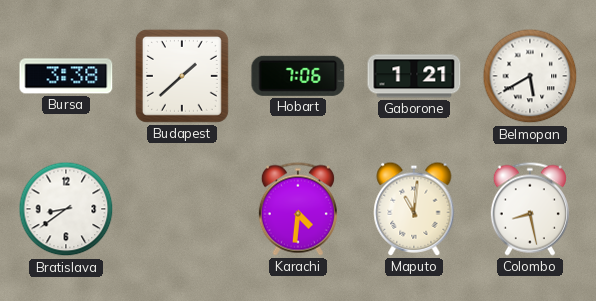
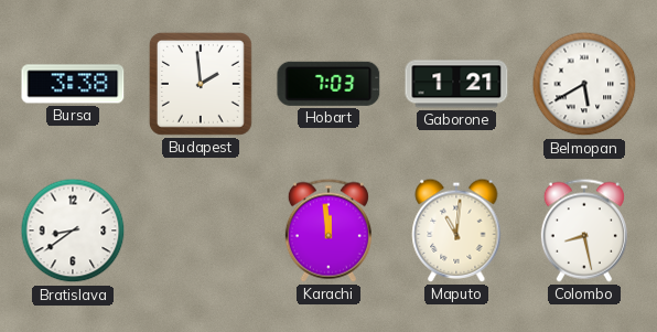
Budapest: 1:38 -> 1:59
Hobart: 7:06 -> 7:03
Karachi: 4:31 -> 11:59
